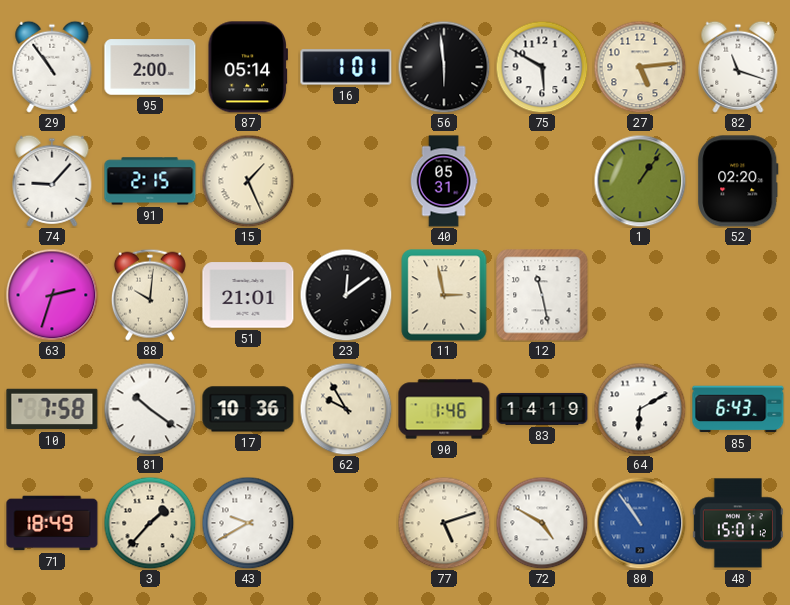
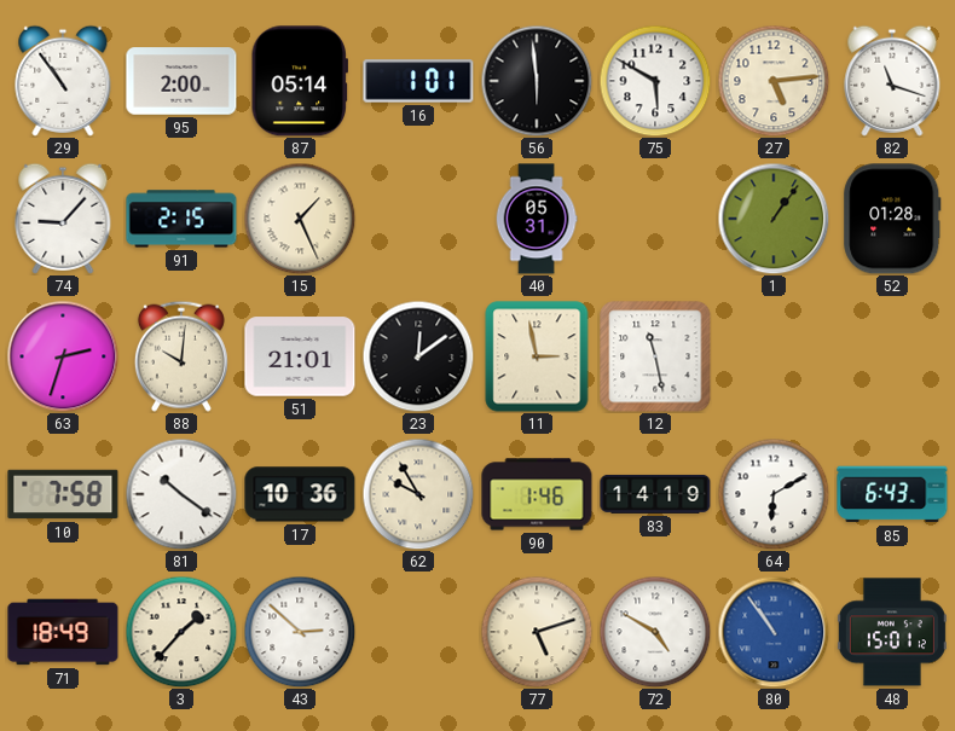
52: 02:20 -> 01:28
43: 9:40 -> 2:52
